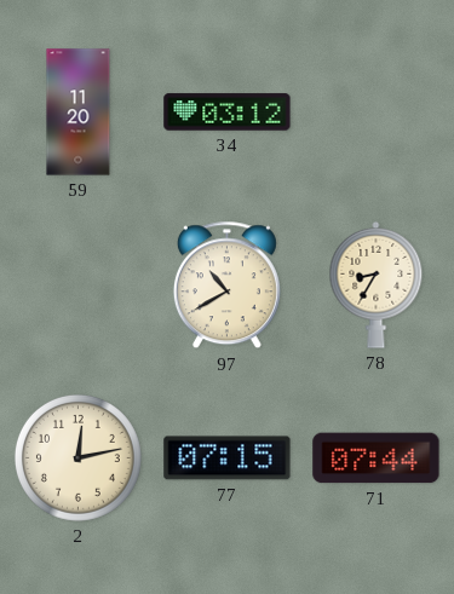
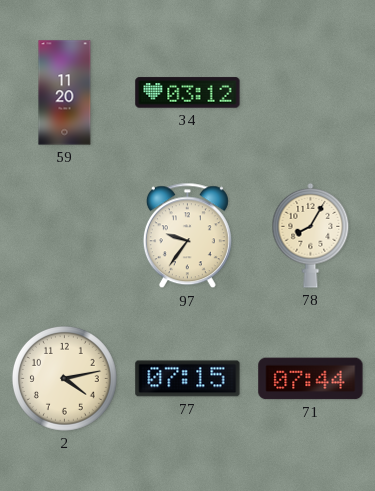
97: 10:40 -> 9:36
78: 8:35 -> 8:05
2: 12:13 -> 4:13
